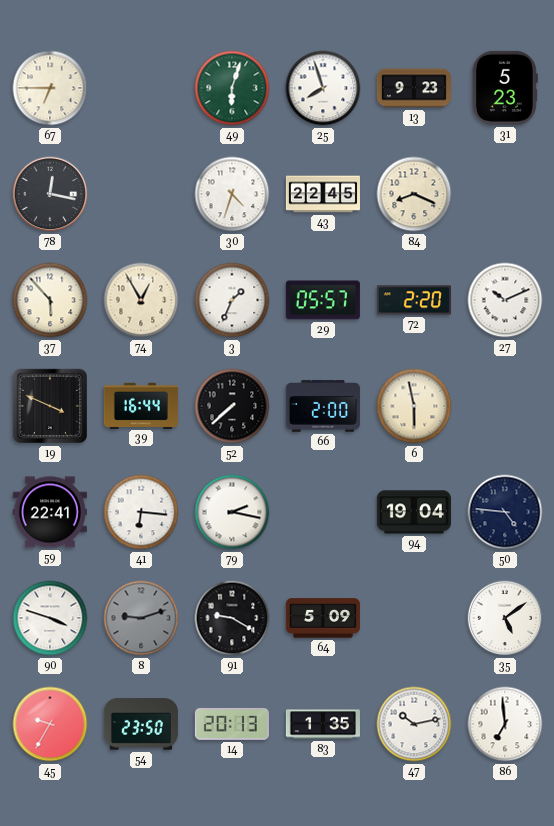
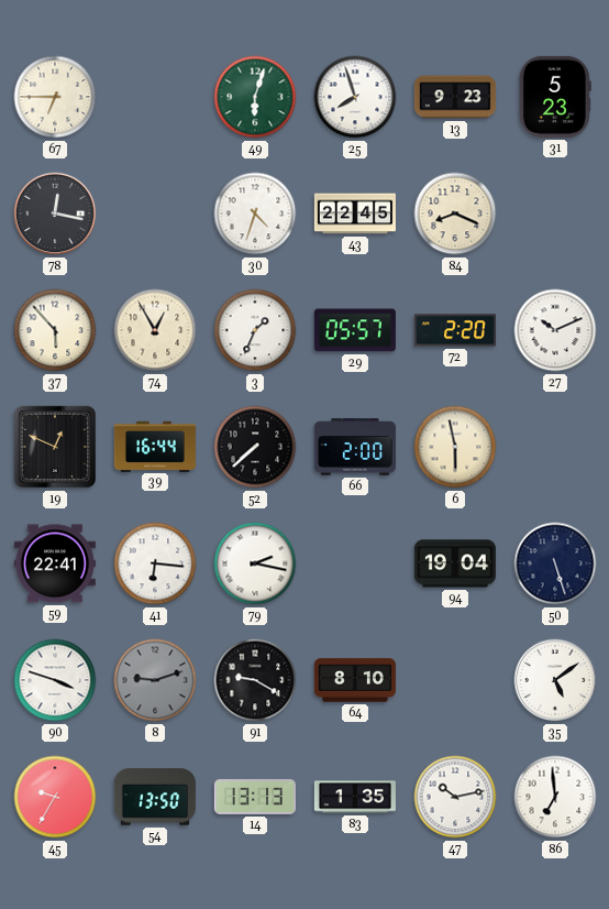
19: 3:49 -> 12:49
50: 4:46 -> 5:27
64: 5:09 -> 8:10
54: 23:50 -> 13:50
14: 20:13 -> 13:13
